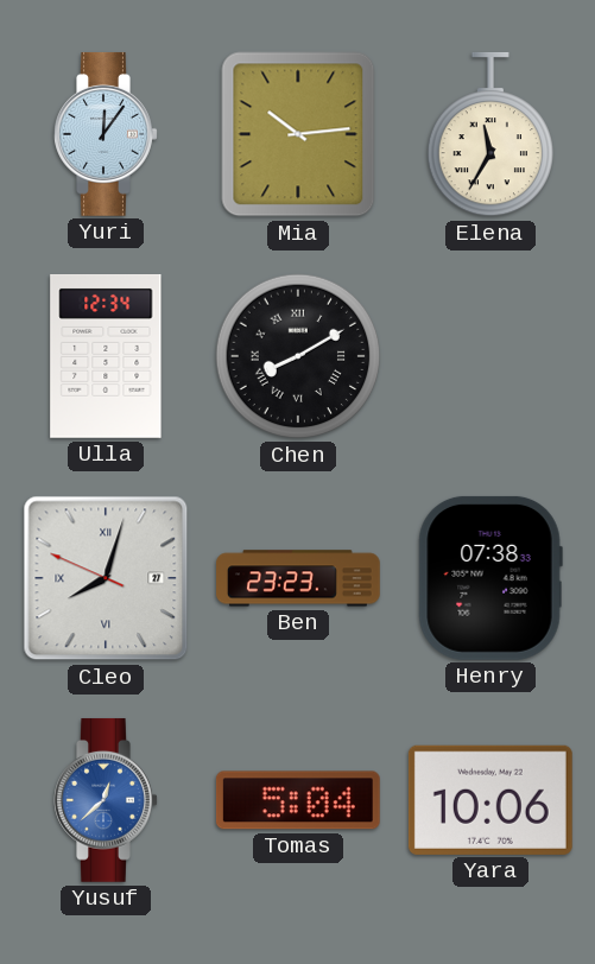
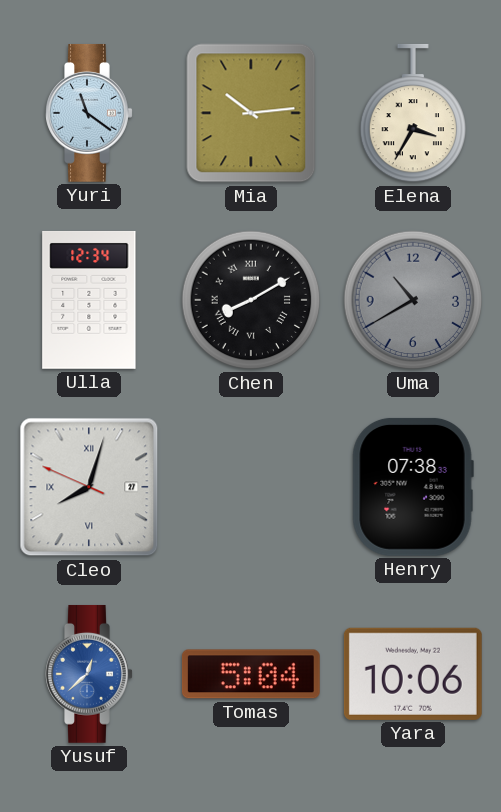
Yuri: 12:06 -> 11:21
Elena: 11:35 -> 3:35
Uma: none -> 10:40
Ben: 23:23 -> none
